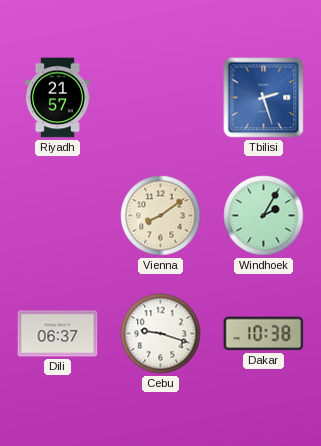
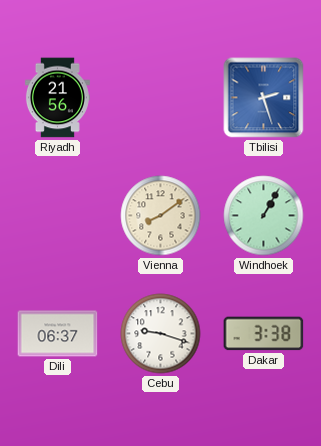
Riyadh: 21:57 -> 21:56
Windhoek: 2:05 -> 1:05
Dakar: 10:38 -> 3:38
